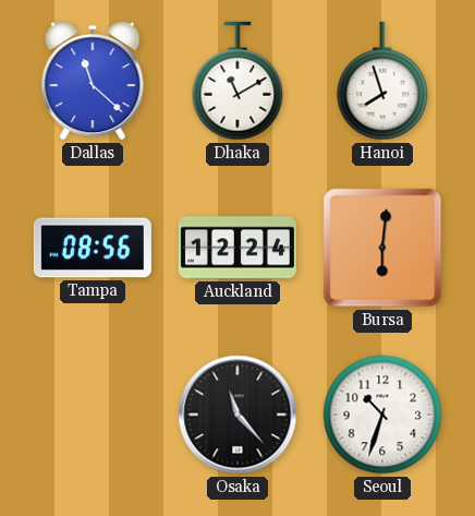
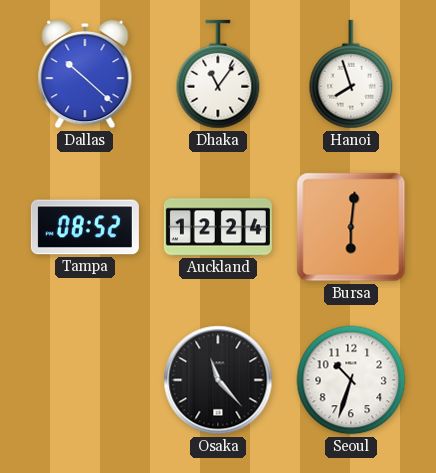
Dallas: 11:22 -> 10:22
Dhaka: 11:10 -> 11:06
Tampa: 08:56 -> 08:52
